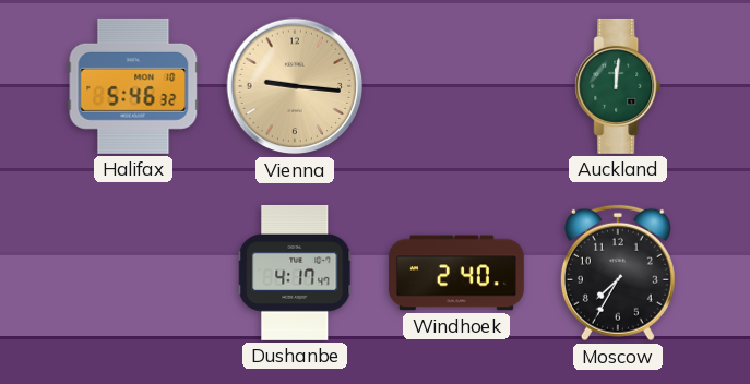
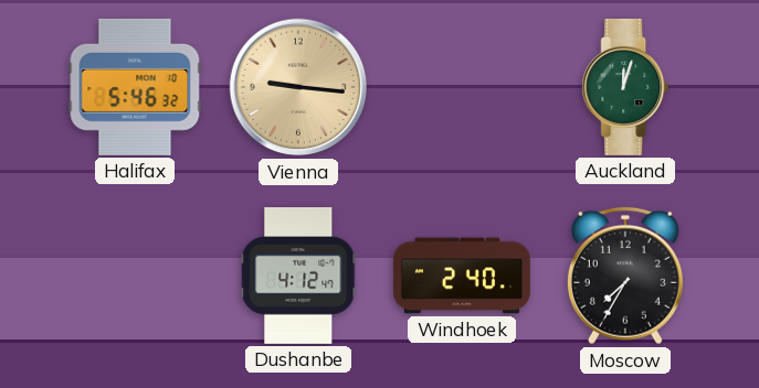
Auckland: 12:01 -> 12:03
Dushanbe: 4:17 -> 4:12
